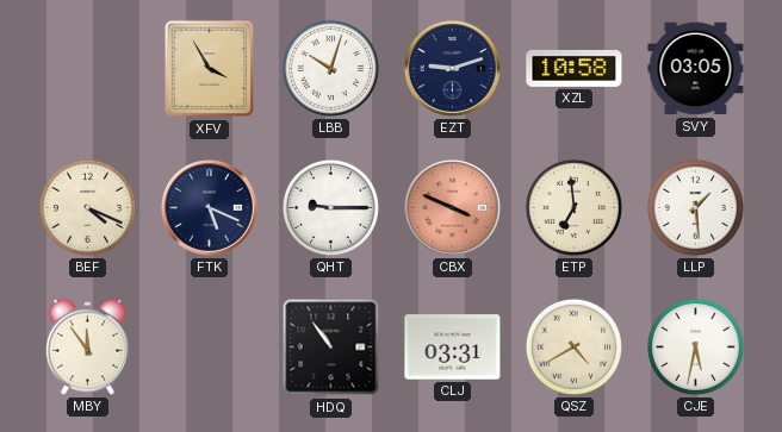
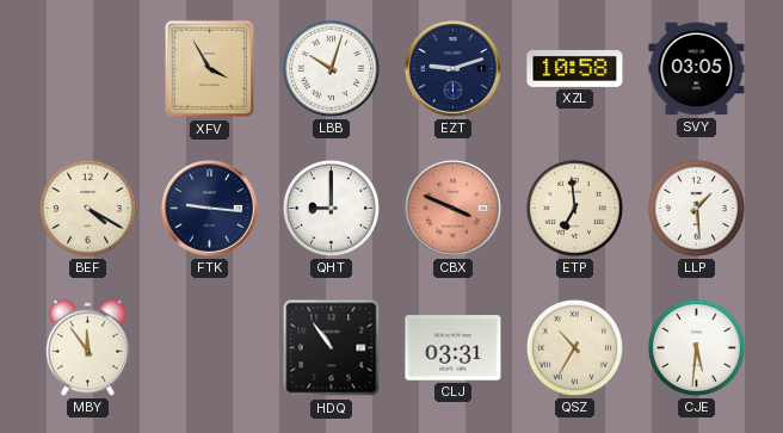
BEF: 4:19 -> 4:20
FTK: 5:19 -> 9:16
QHT: 9:15 -> 9:00
QSZ: 4:40 -> 10:35
CJE: 5:32 -> 5:31
